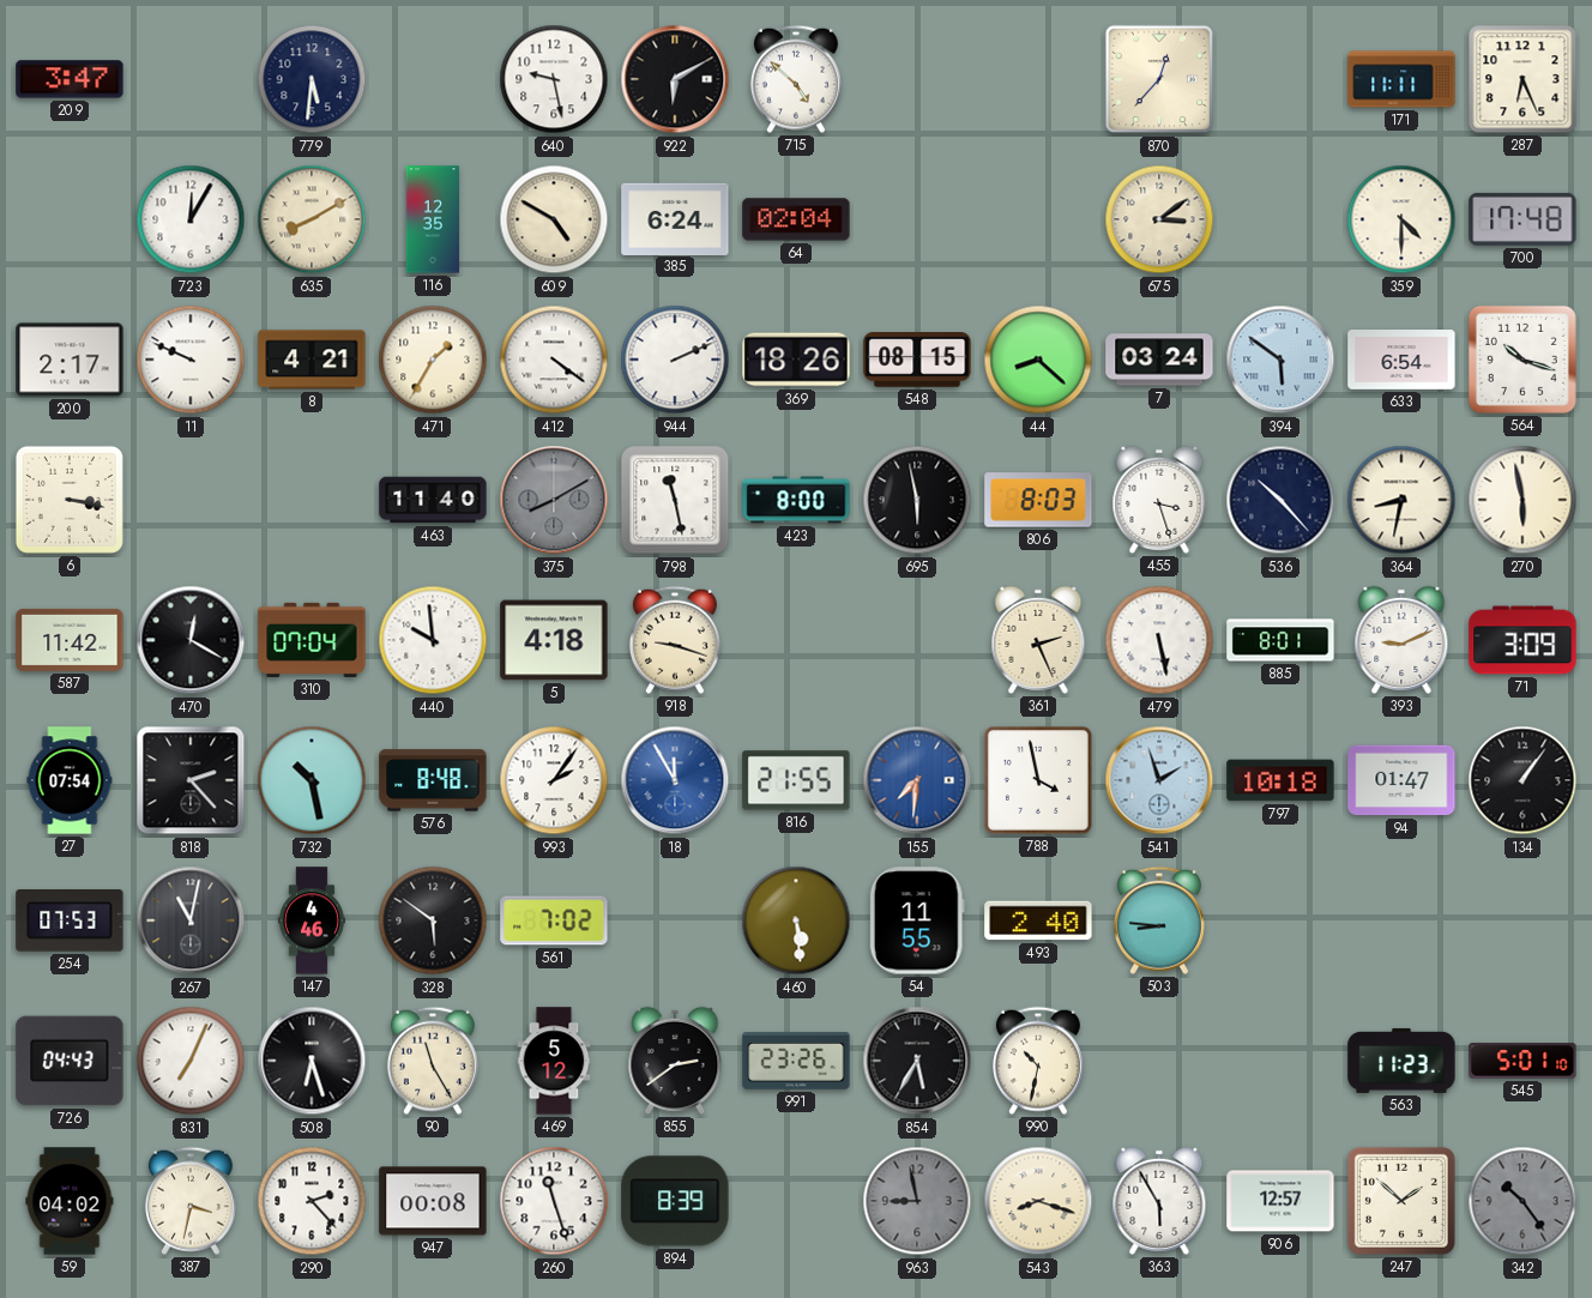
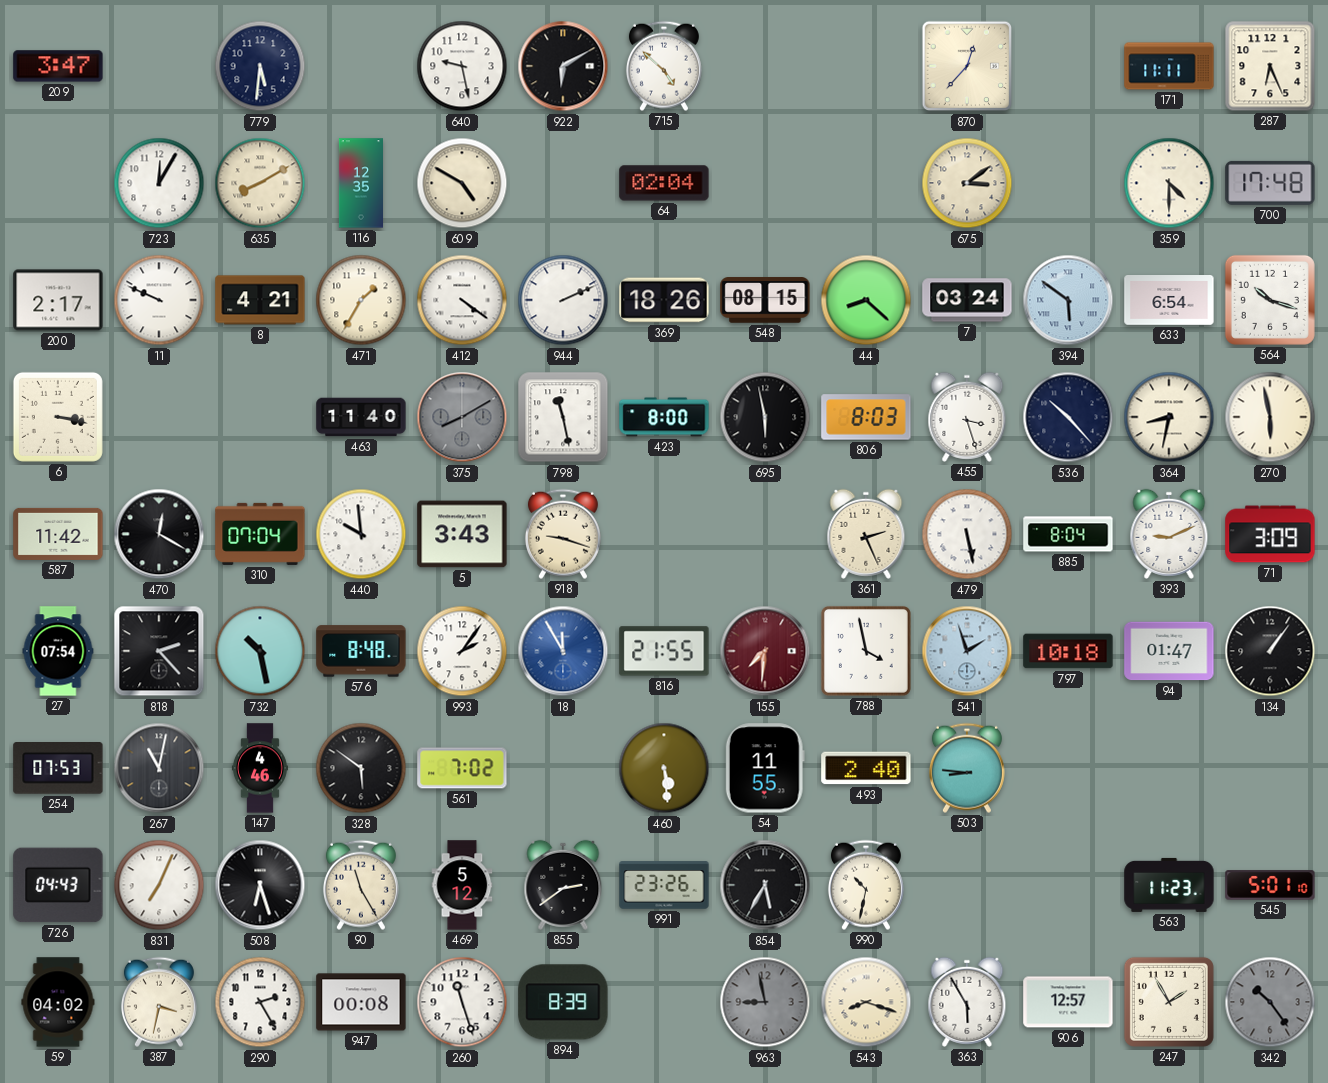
385: 6:24 -> none
5: 4:18 -> 3:43
885: 8:01 -> 8:04
155 dial: blue -> burgundy
290: 2:23 -> 2:25
247: 1:52 -> 1:55
